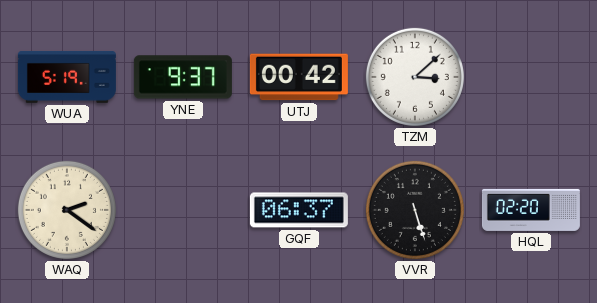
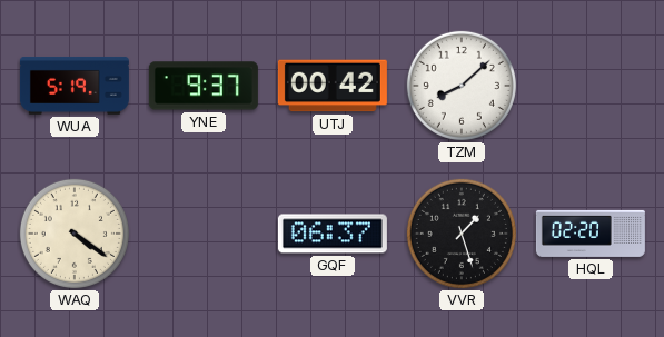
TZM: 3:08 -> 8:08
WAQ: 2:21 -> 4:21
VVR: 5:27 -> 1:27
